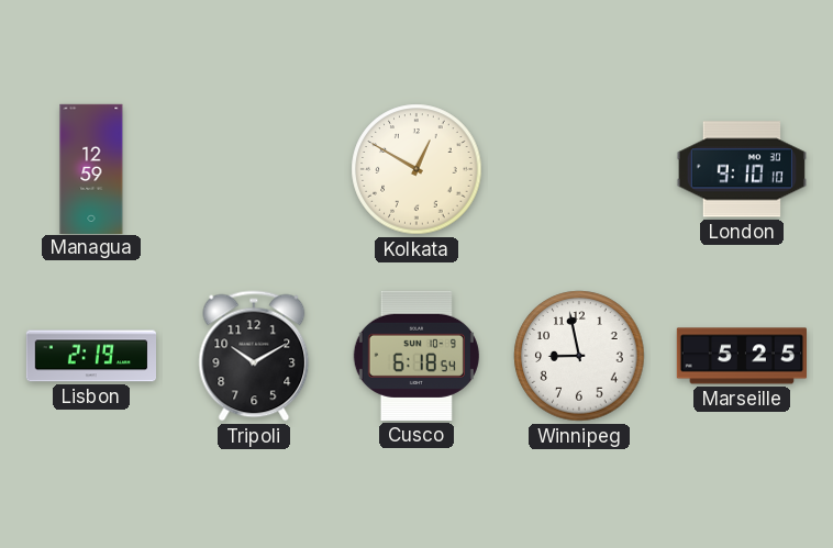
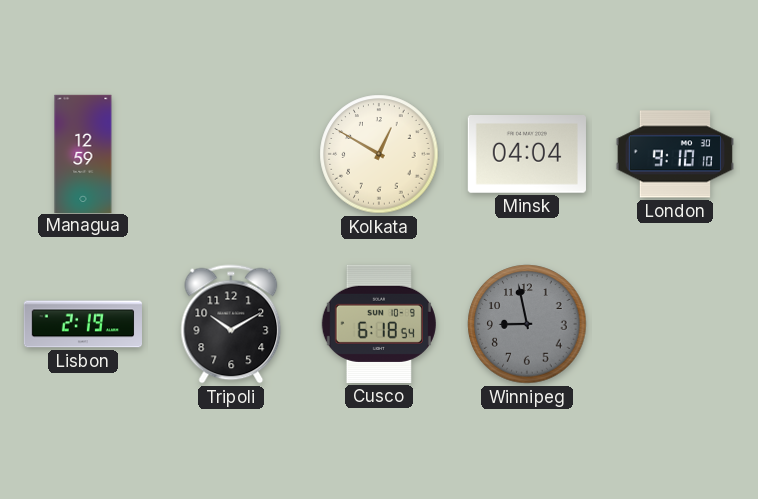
Minsk: none -> 04:04
Winnipeg dial: white -> grey
Marseille: 5:25 -> none
